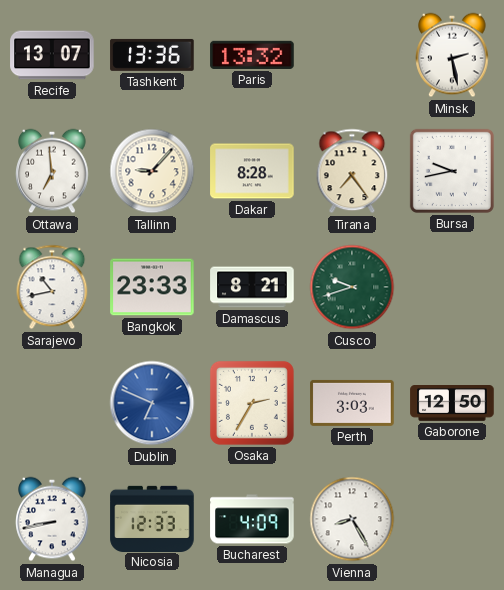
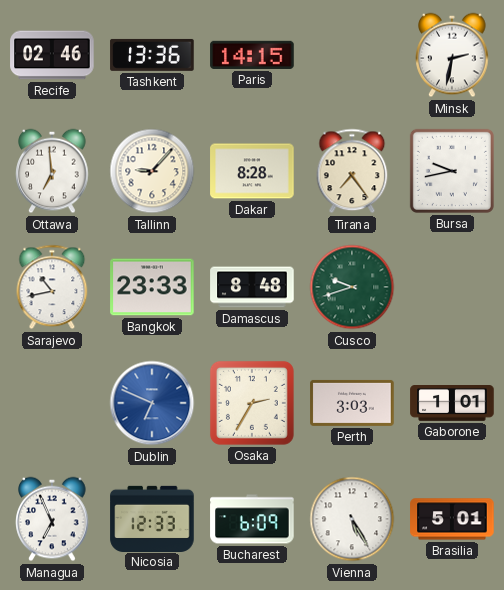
Recife: 13:07 -> 02:46
Paris: 13:32 -> 14:15
Minsk: 2:28 -> 2:32
Damascus: 8:21 -> 8:48
Gaborone: 12:50 -> 1:01
Managua: 8:43 -> 6:56
Bucharest: 4:09 -> 6:09
Vienna: 8:25 -> 5:25
Brasilia: none -> 5:01
